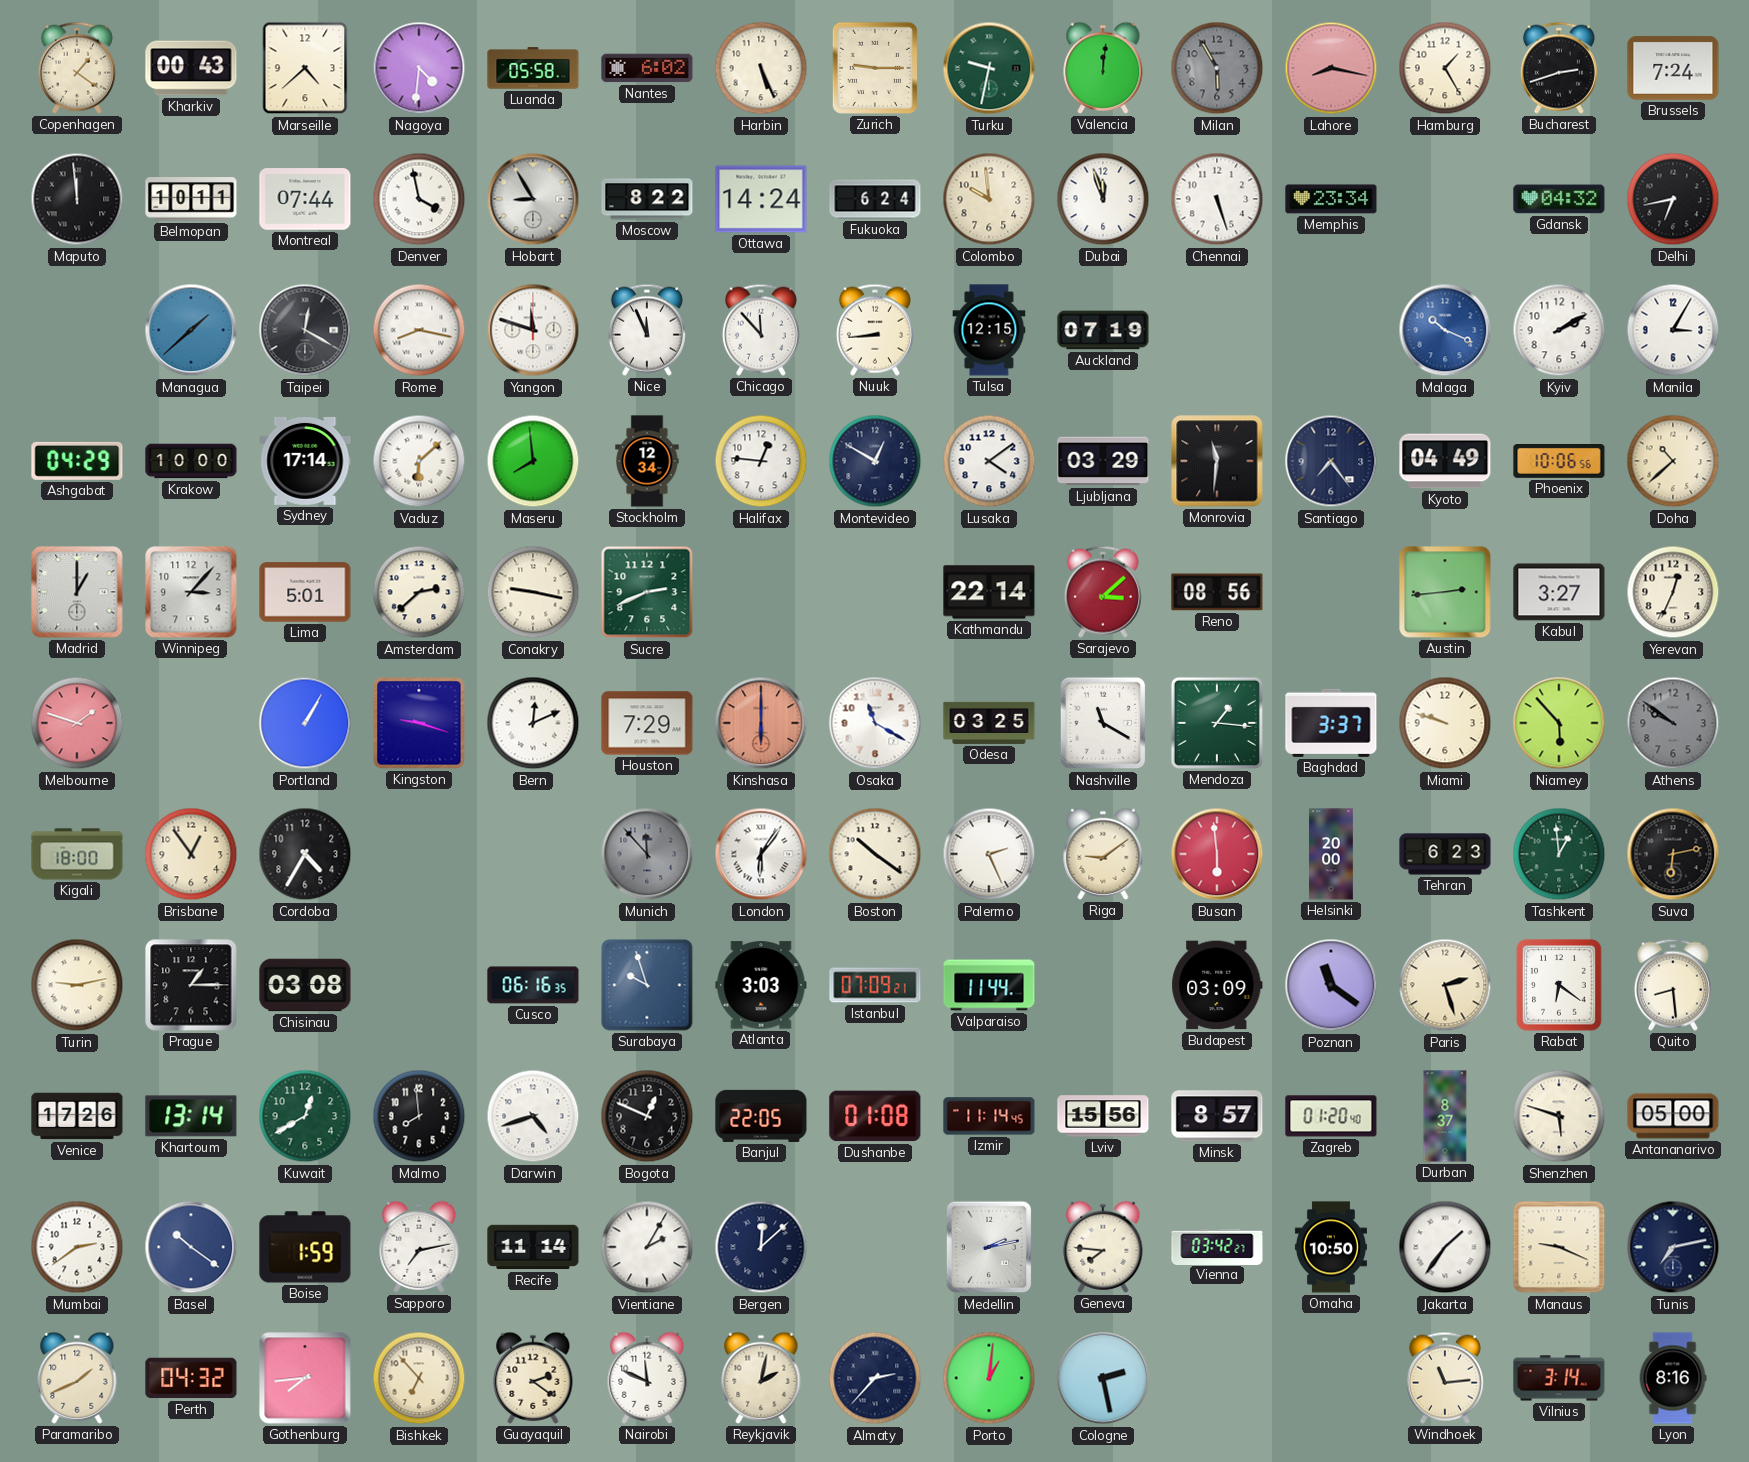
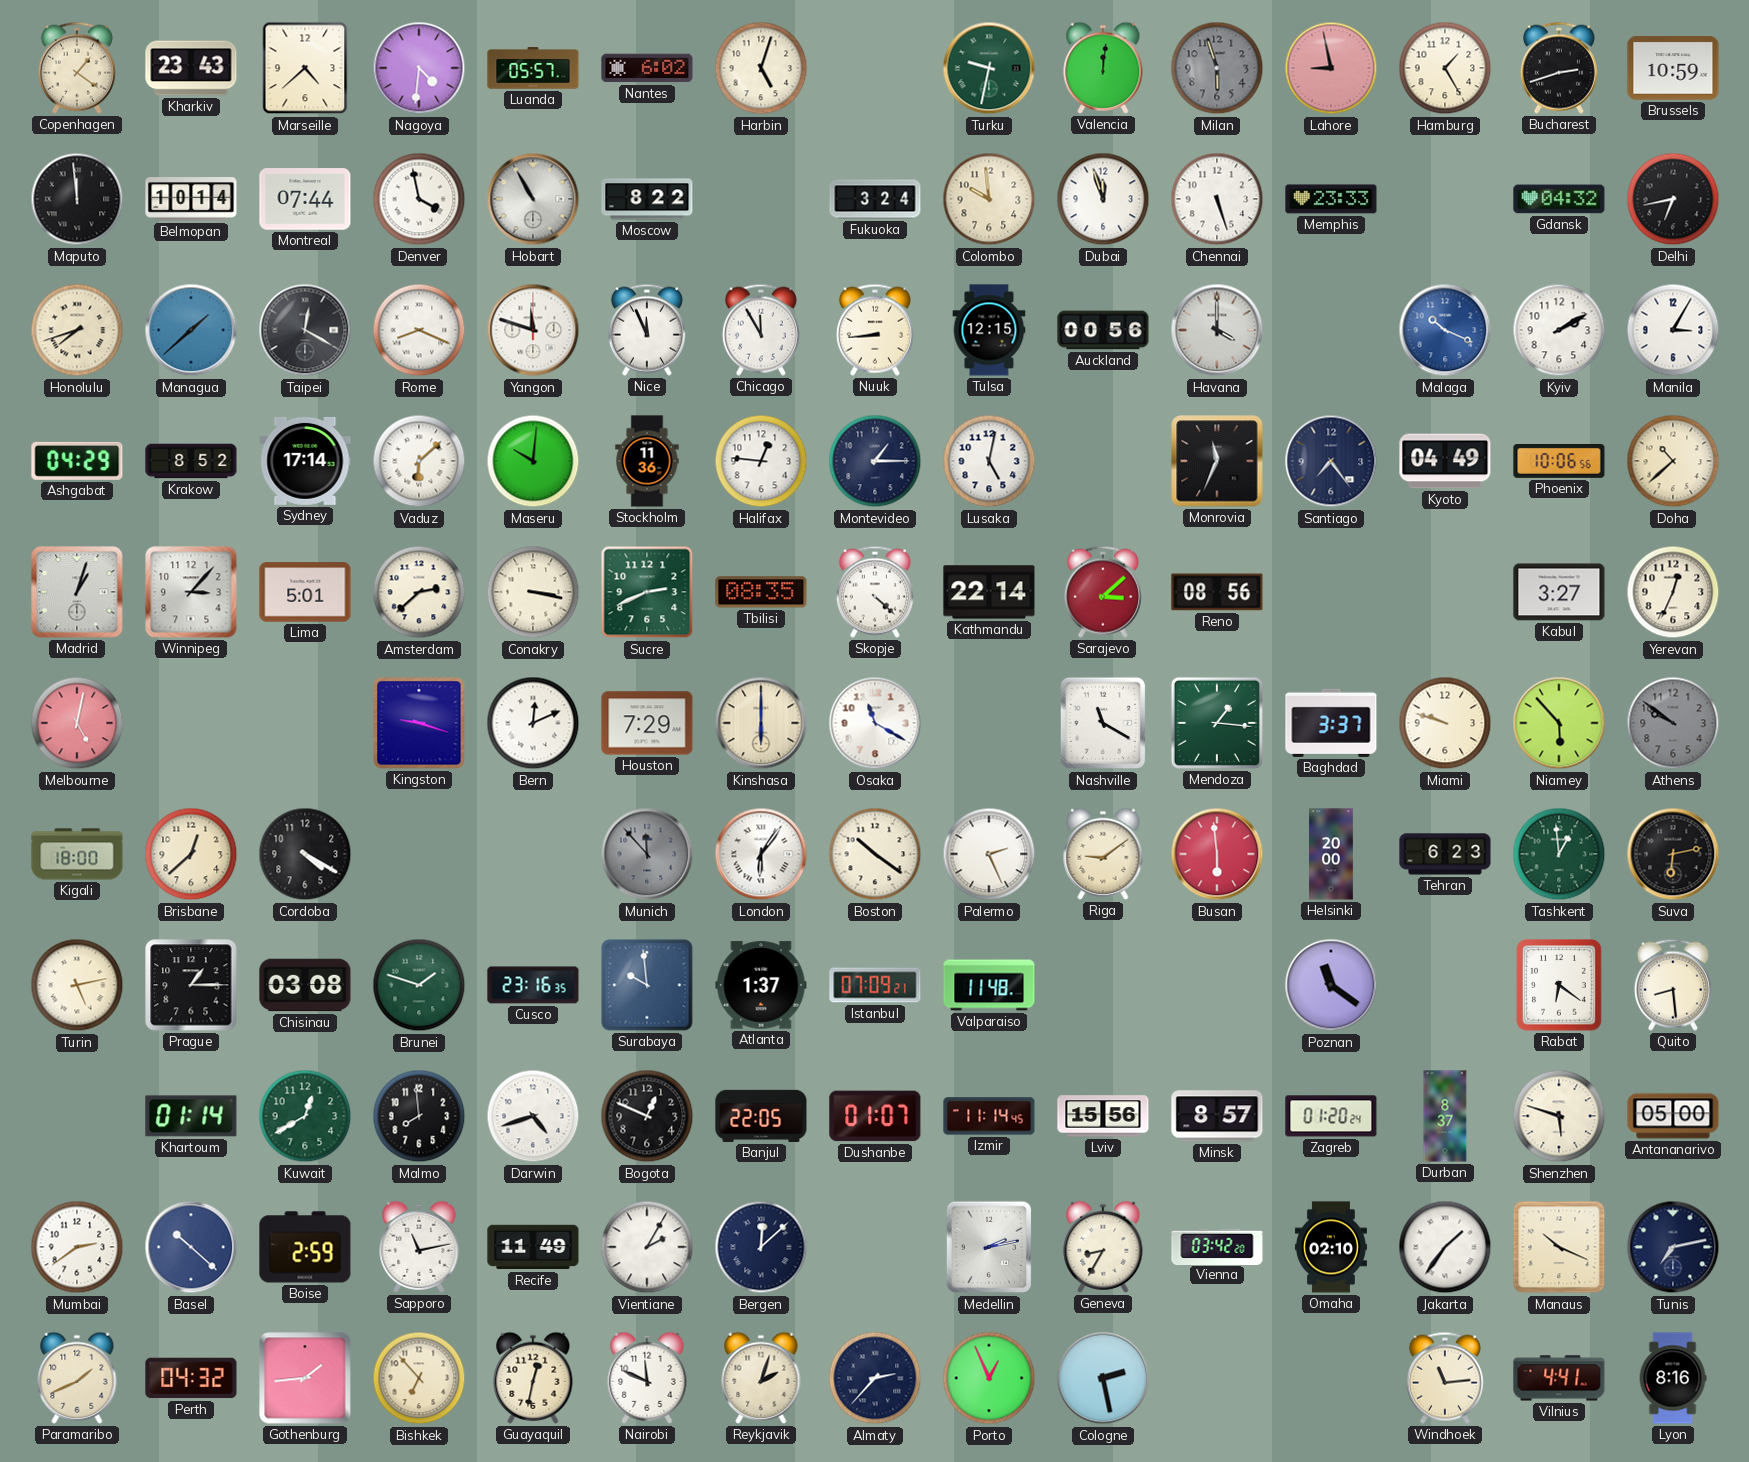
Kharkiv: 00:43 -> 23:43
Luanda: 05:58 -> 05:57
Harbin: 5:26 -> 5:03
Zurich: 9:15 -> none
Milan: 5:55 -> 5:57
Lahore: 8:17 -> 8:58
Brussels: 7:24 -> 10:59
Belmopan: 10:11 -> 10:14
Hobart: 8:55 -> 10:55
Ottawa: 14:24 -> none
Fukuoka: 6:24 -> 3:24
Memphis: 23:34 -> 23:33
Honolulu: none -> 7:42
Rome: 8:17 -> 8:19
Chicago: 11:53 -> 11:55
Auckland: 07:19 -> 00:56
Havana: none -> 4:00
Krakow: 10:00 -> 8:52
Maseru: 7:59 -> 10:01
Stockholm: 12:34 -> 11:36
Montevideo: 12:50 -> 1:15
Lusaka: 4:09 -> 5:02
Ljubljana: 03:29 -> none
Monrovia: 11:31 -> 11:34
Madrid: 1:00 -> 1:03
Conakry: 9:17 -> 3:17
Tbilisi: none -> 08:35
Skopje: none -> 4:22
Austin: 2:44 -> none
Melbourne: 1:48 -> 5:02
Portland: 1:05 -> none
Kinshasa dial: salmon -> cream
Odesa: 03:25 -> none
Brisbane: 12:54 -> 12:38
Cordoba: 4:35 -> 4:20
Turin: 9:13 -> 5:13
Brunei: none -> 1:48
Cusco: 06:16 -> 23:16
Surabaya: 9:57 -> 9:59
Atlanta: 3:03 -> 1:37
Valparaiso: 11:44 -> 11:48
Budapest: 03:09 -> none
Paris: 2:27 -> none
Venice: 17:26 -> none
Khartoum: 13:14 -> 01:14
Dushanbe: 01:08 -> 01:07
Zagreb: 01:20:40 -> 01:20:24
Basel: 10:21 -> 10:22
Boise: 1:59 -> 2:59
Sapporo: 7:13 -> 11:13
Recife: 11:14 -> 11:49
Geneva: 7:46 -> 8:35
Vienna: 03:42:27 -> 03:42:20
Omaha: 10:50 -> 02:10
Manaus: 9:19 -> 10:19
Gothenburg: 7:44 -> 1:44
Guayaquil: 2:21 -> 12:32
Reykjavik: 2:02 -> 2:03
Porto: 1:01 -> 12:56
Vilnius: 3:14 -> 4:41
